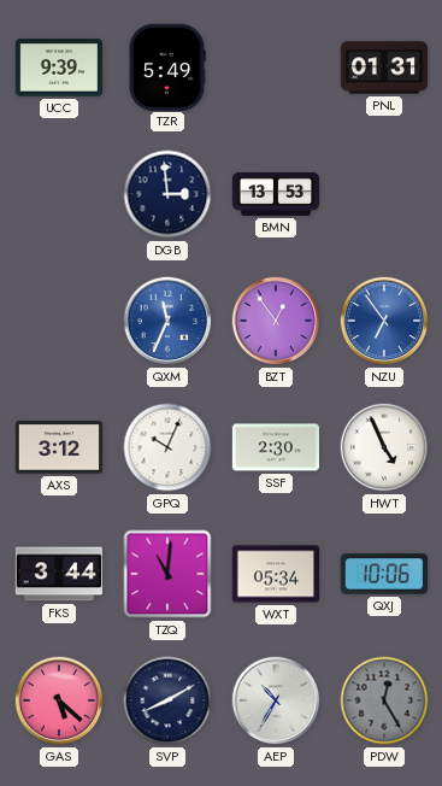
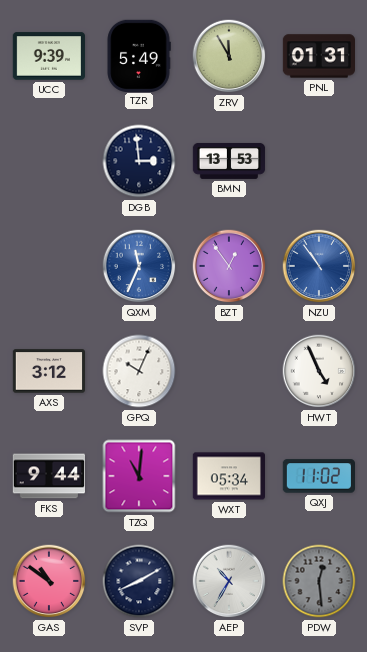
ZRV: none -> 11:55
NZU: 6:54 -> 10:54
SSF: 2:30 -> none
FKS: 3:44 -> 9:44
QXJ: 10:06 -> 11:02
GAS: 5:22 -> 10:51
PDW: 12:25 -> 12:29
